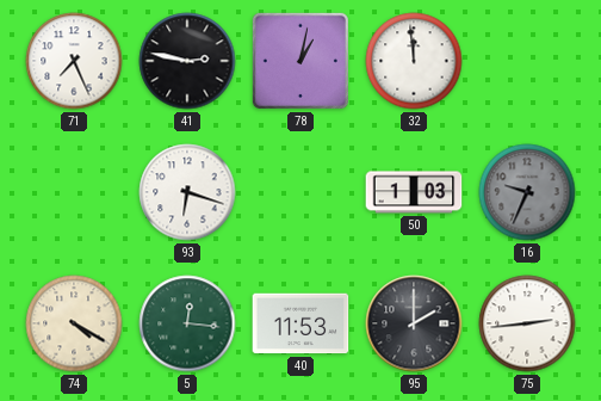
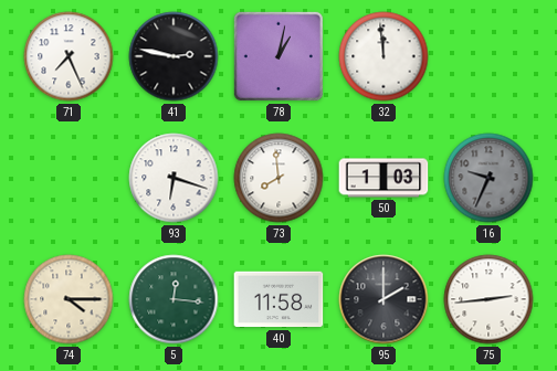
73: none -> 7:59
74: 4:20 -> 4:15
40: 11:53 -> 11:58
